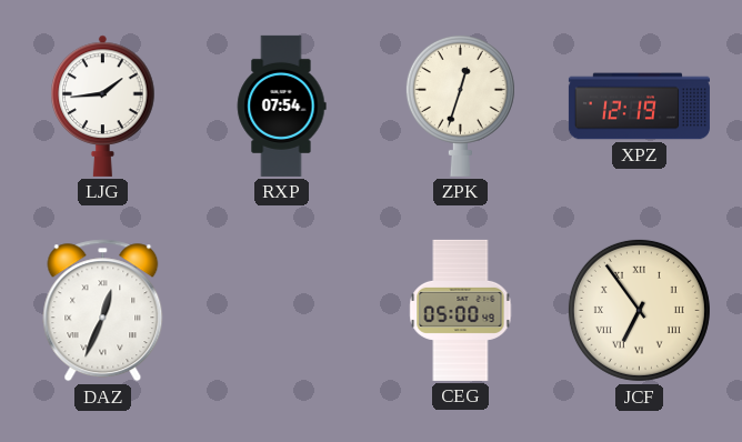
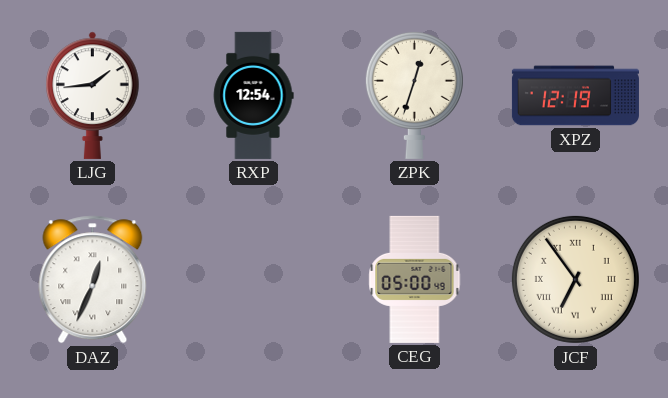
RXP: 07:54 -> 12:54
